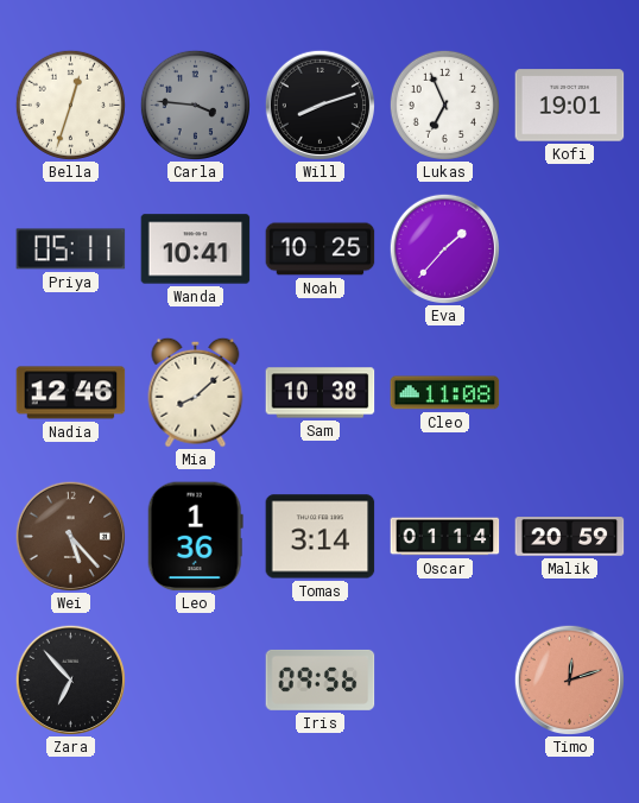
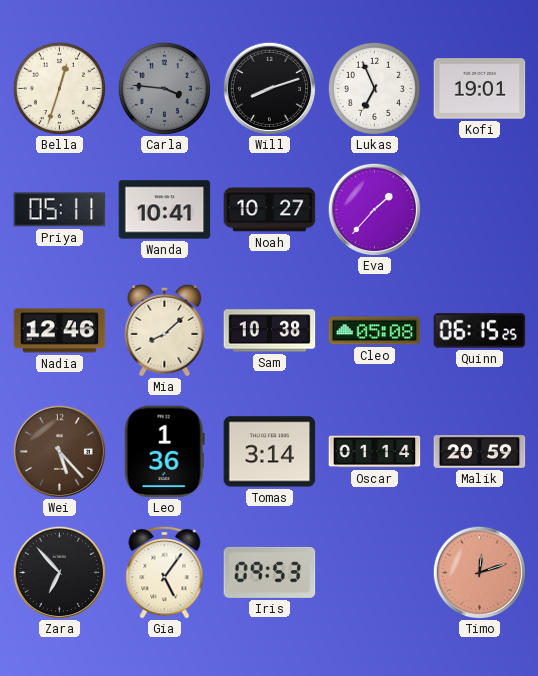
Noah: 10:25 -> 10:27
Cleo: 11:08 -> 05:08
Quinn: none -> 06:15
Gia: none -> 5:06
Iris: 09:56 -> 09:53
